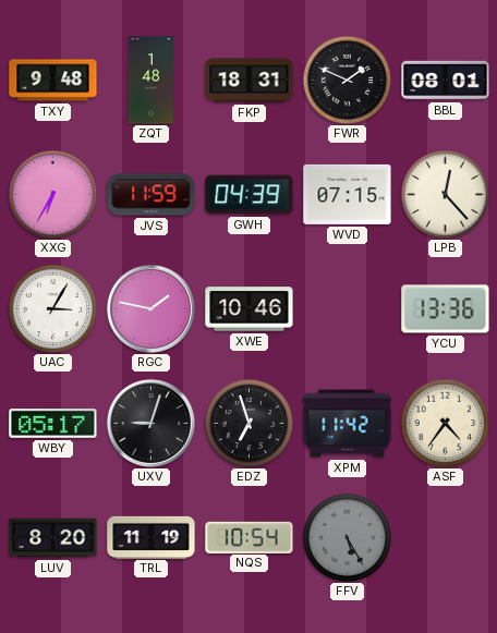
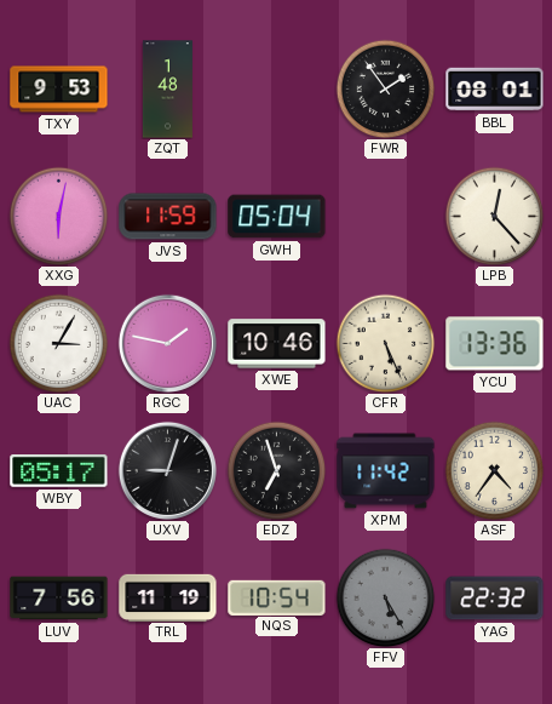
TXY: 9:48 -> 9:53
FKP: 18:31 -> none
FWR: 1:49 -> 1:54
XXG: 6:35 -> 6:02
GWH: 04:39 -> 05:04
WVD: 07:15 -> none
CFR: none -> 5:26
LUV: 8:20 -> 7:56
YAG: none -> 22:32
